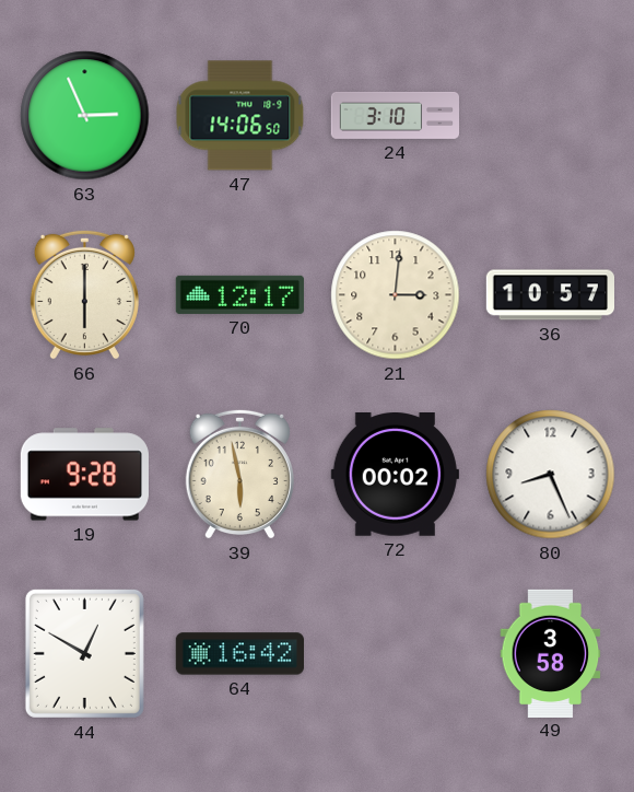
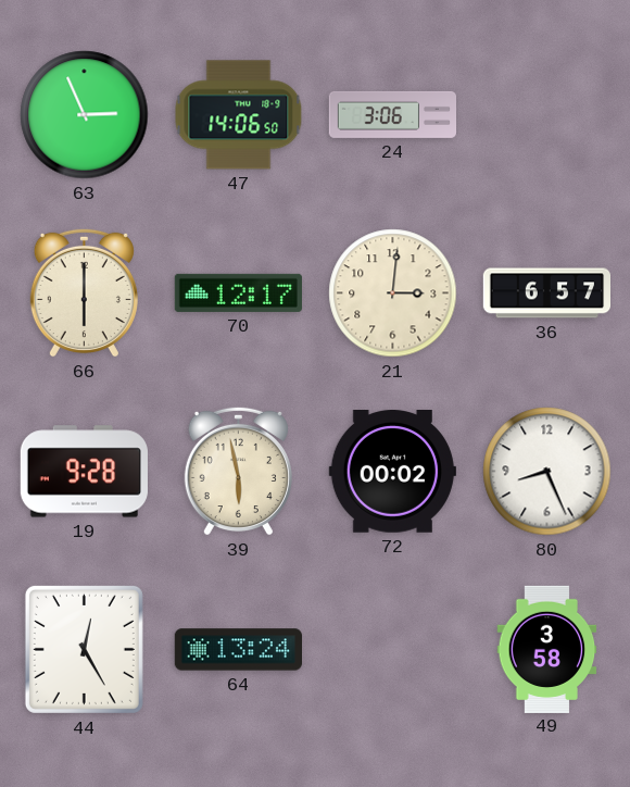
24: 3:10 -> 3:06
36: 10:57 -> 6:57
44: 12:50 -> 12:25
64: 16:42 -> 13:24
